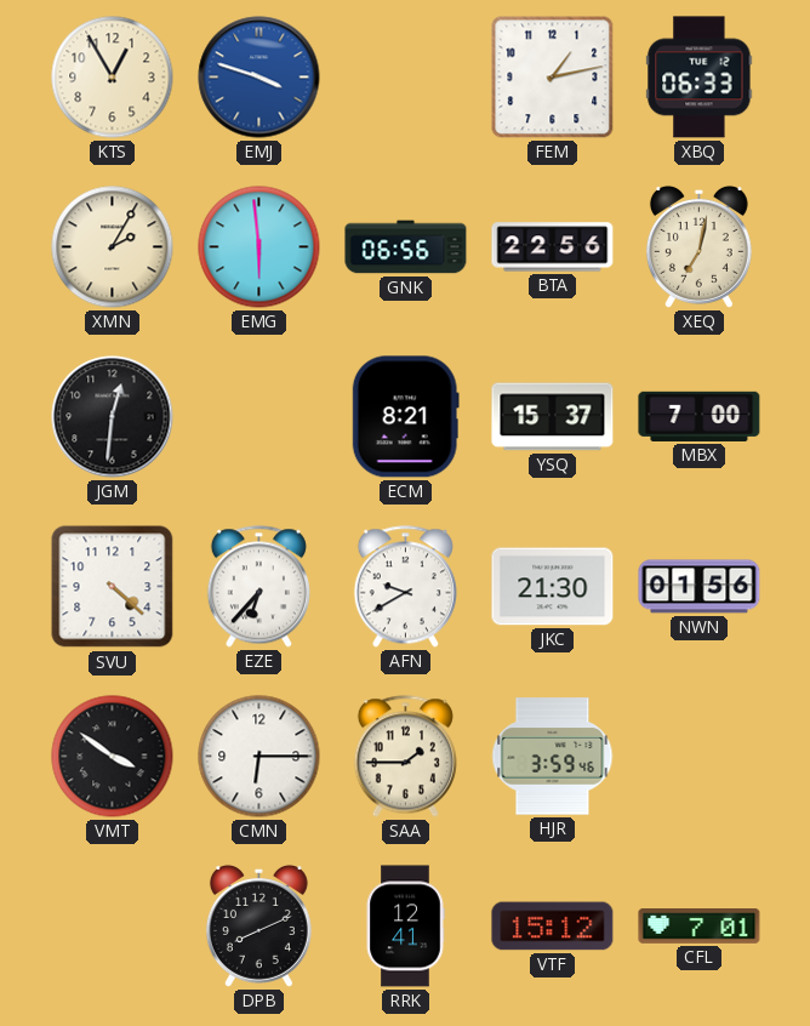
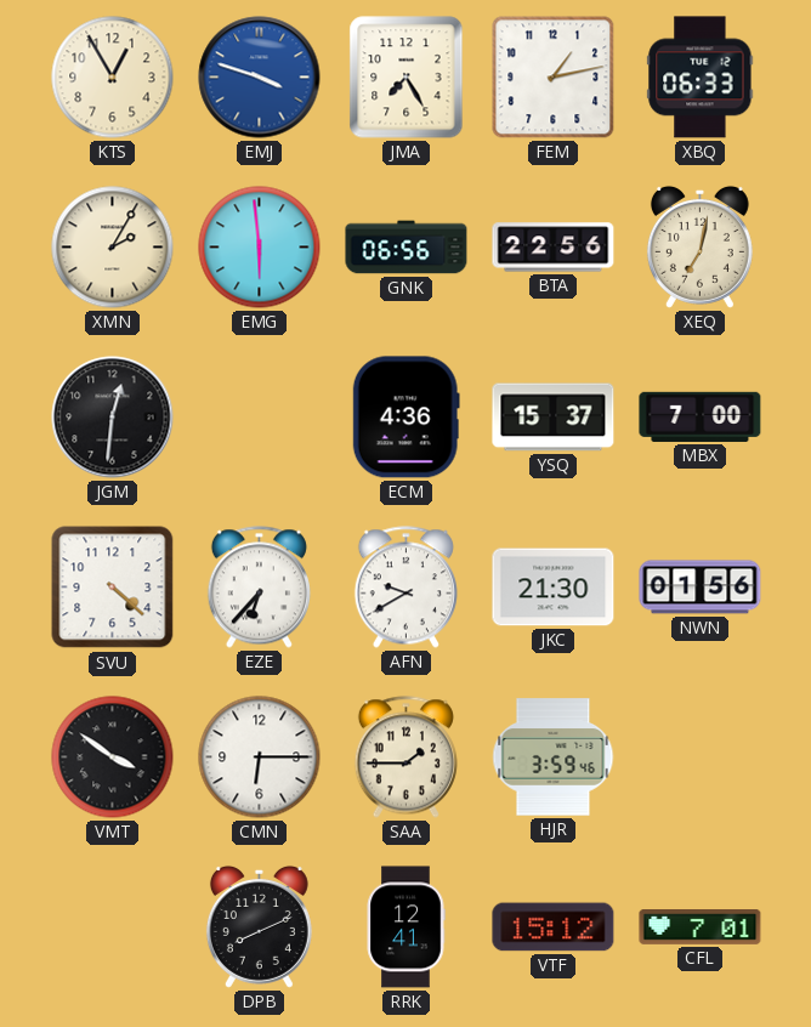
JMA: none -> 7:25
ECM: 8:21 -> 4:36
